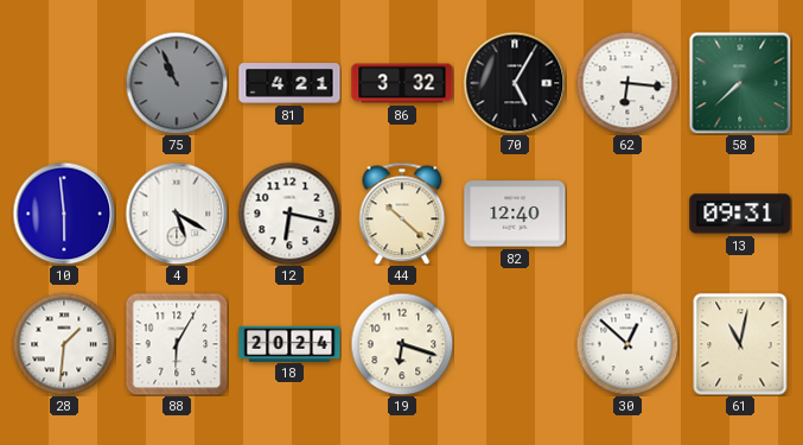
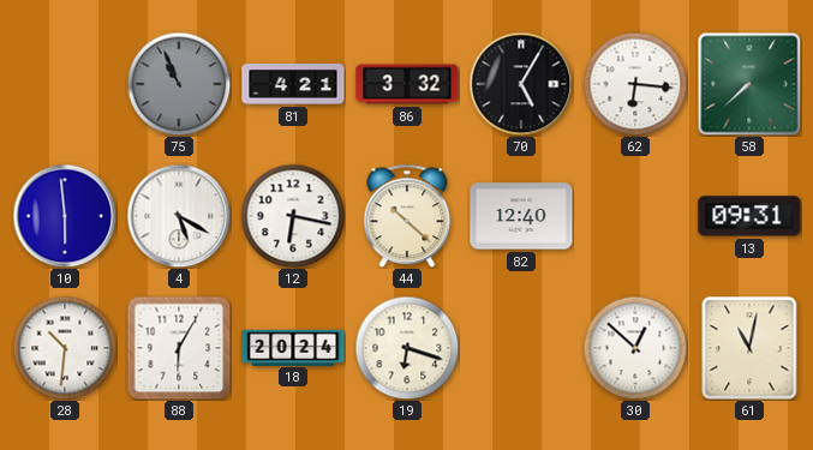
28: 1:31 -> 10:31
